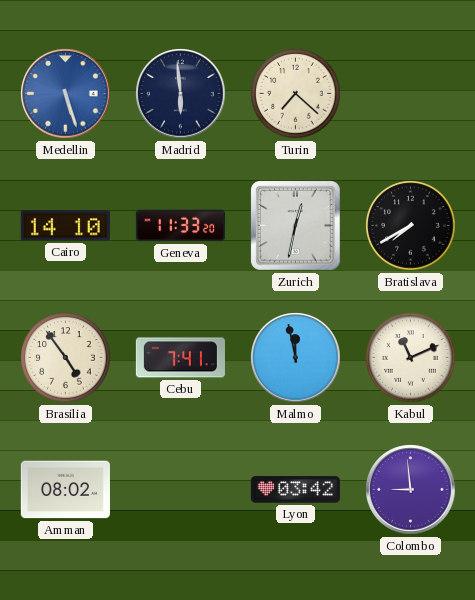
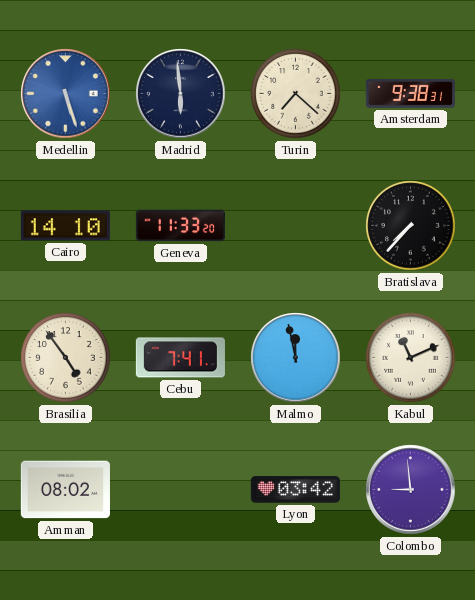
Amsterdam: none -> 9:38
Zurich: 12:32 -> none
Bratislava: 7:40 -> 7:37
